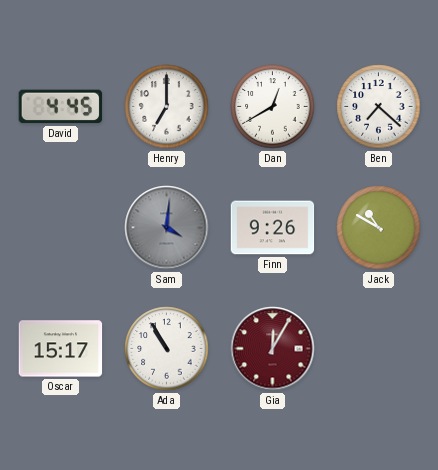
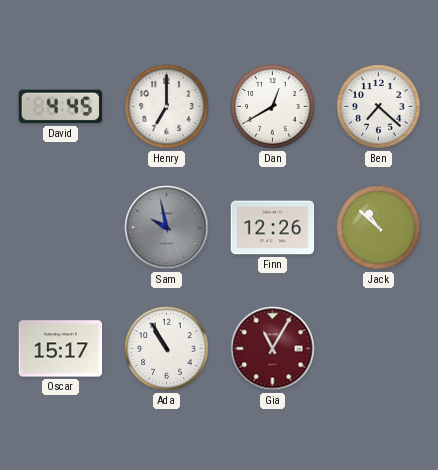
Sam: 4:01 -> 9:58
Finn: 9:26 -> 12:26
Jack: 10:50 -> 10:52
Gia: 12:05 -> 11:05
